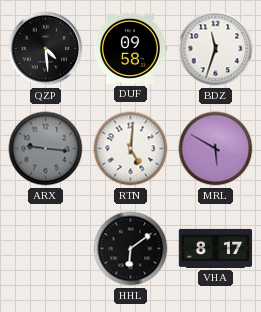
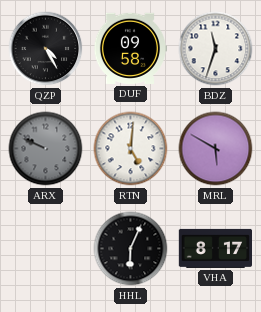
QZP: 4:29 -> 4:25
ARX: 9:16 -> 9:49
HHL: 6:09 -> 6:04
